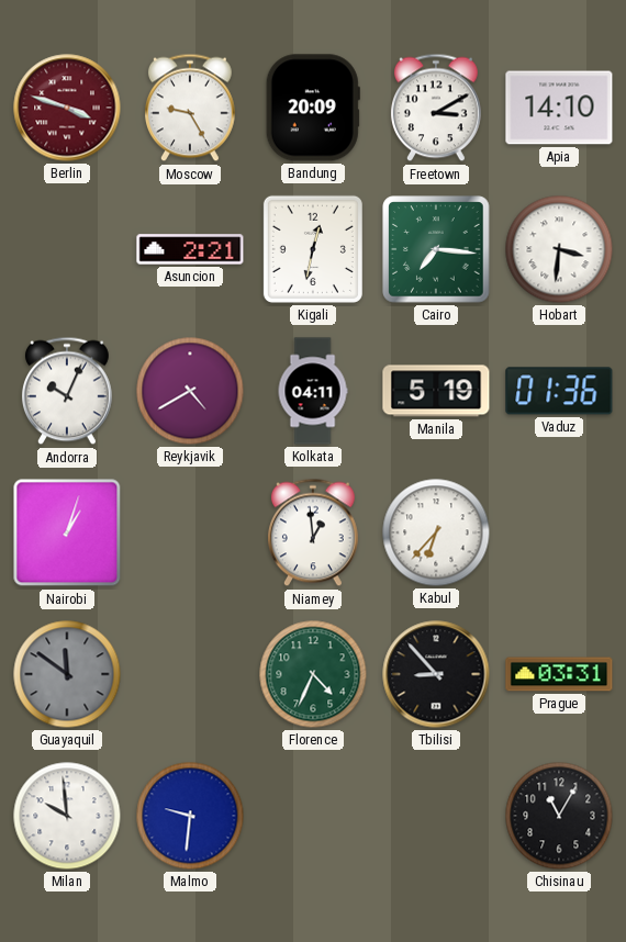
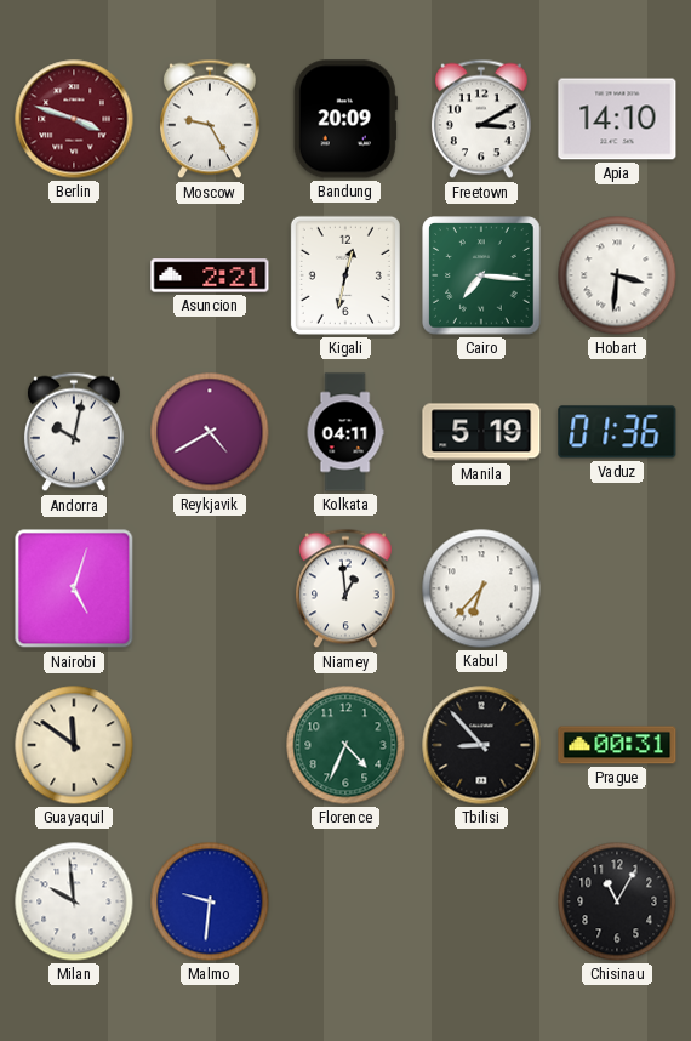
Andorra: 10:04 -> 10:02
Nairobi: 1:03 -> 5:03
Guayaquil dial: grey -> cream
Prague: 03:31 -> 00:31
